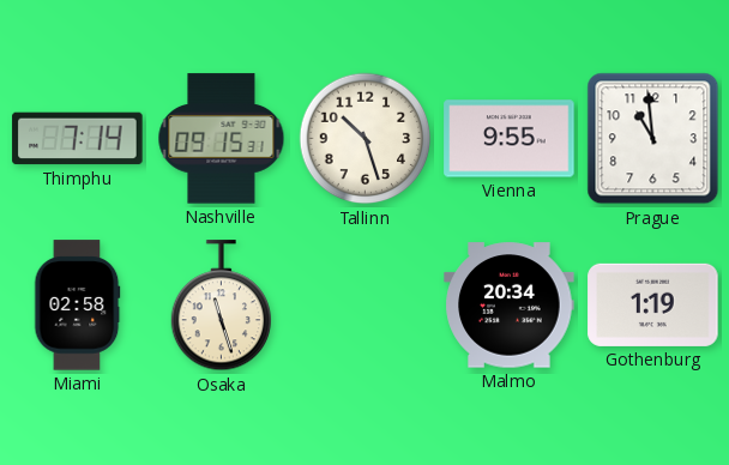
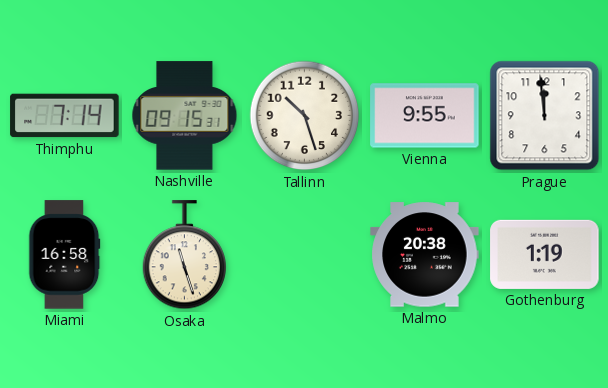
Prague: 10:59 -> 11:59
Miami: 02:58 -> 16:58
Malmo: 20:34 -> 20:38
